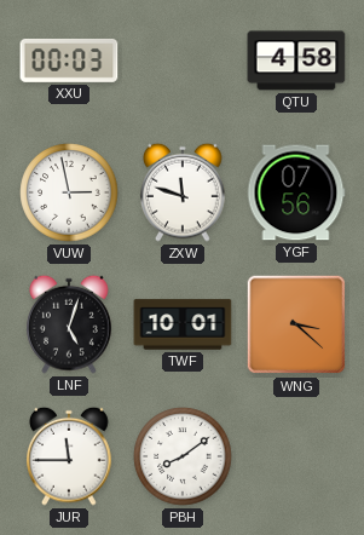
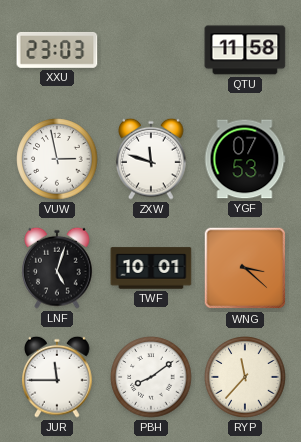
XXU: 00:03 -> 23:03
QTU: 4:58 -> 11:58
YGF: 07:56 -> 07:53
RYP: none -> 11:37
